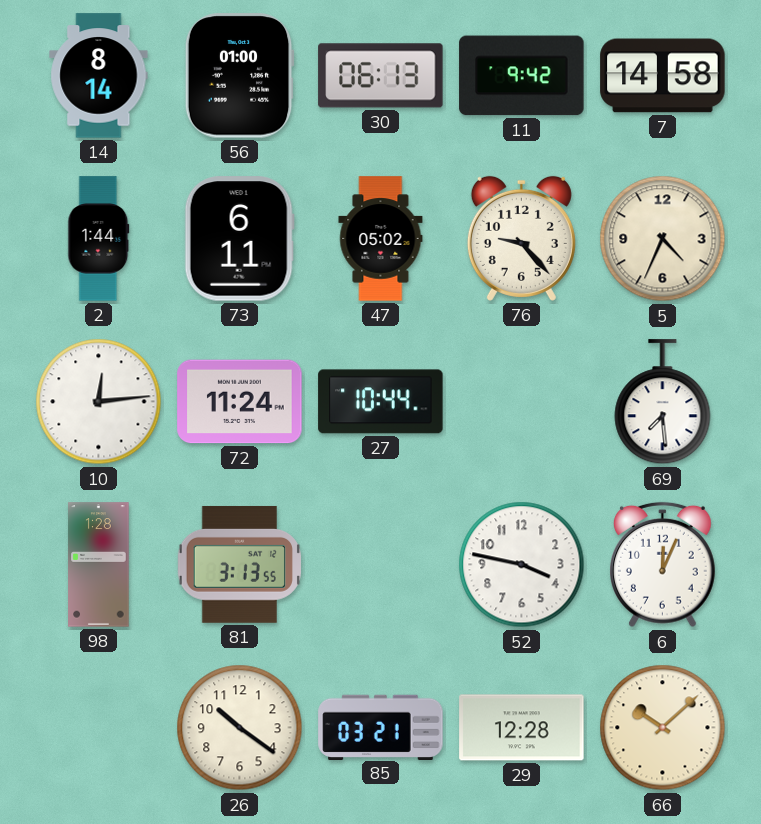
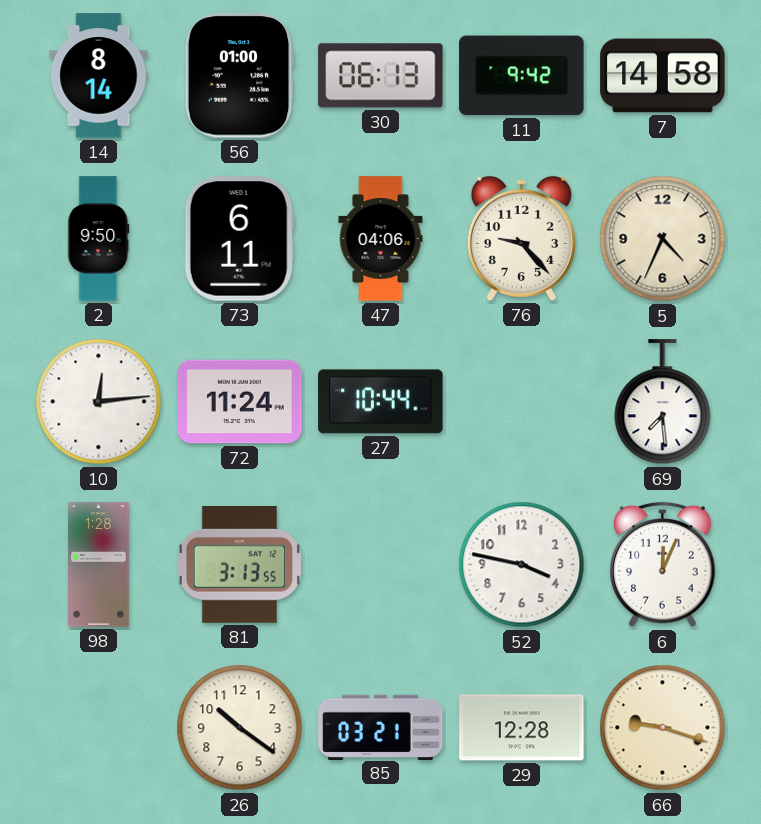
2: 1:44 -> 9:50
47: 05:02 -> 04:06
66: 10:08 -> 9:18
